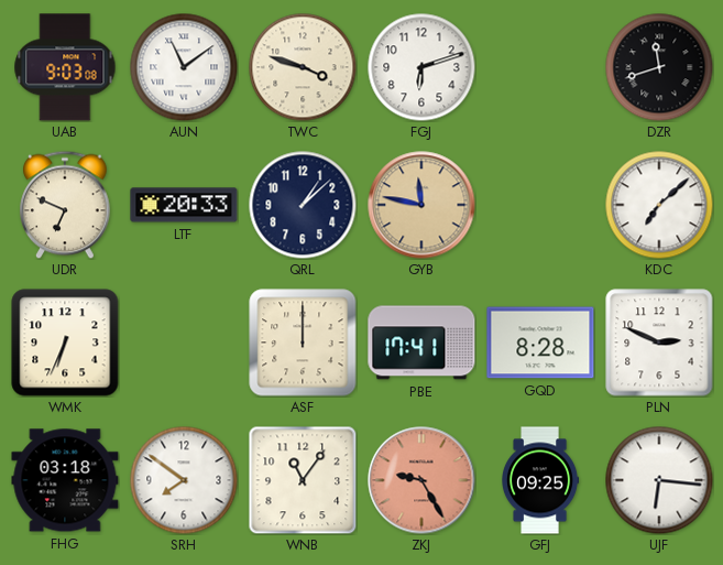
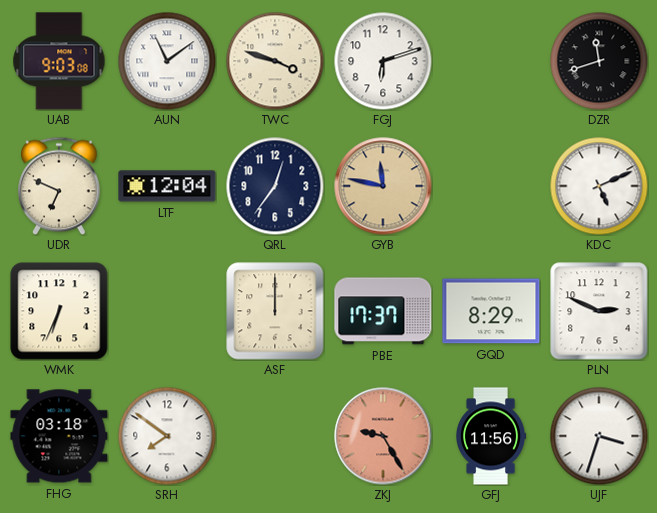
LTF: 20:33 -> 12:04
QRL: 1:08 -> 12:36
KDC: 7:08 -> 5:11
PBE: 17:41 -> 17:37
GQD: 8:28 -> 8:29
WNB: 11:06 -> none
GFJ: 09:25 -> 11:56
UJF: 6:16 -> 3:33
